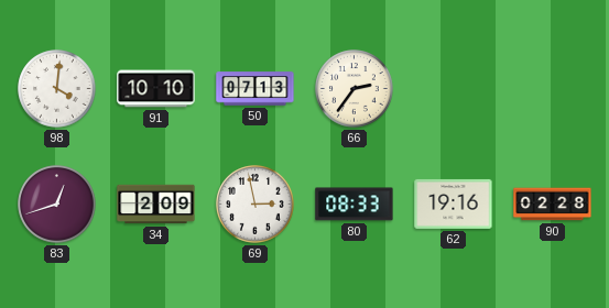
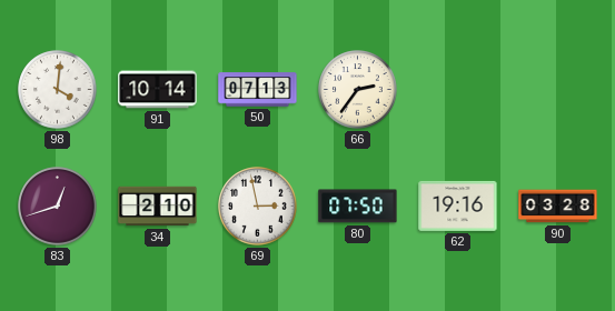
91: 10:10 -> 10:14
34: 2:09 -> 2:10
80: 08:33 -> 07:50
90: 02:28 -> 03:28
